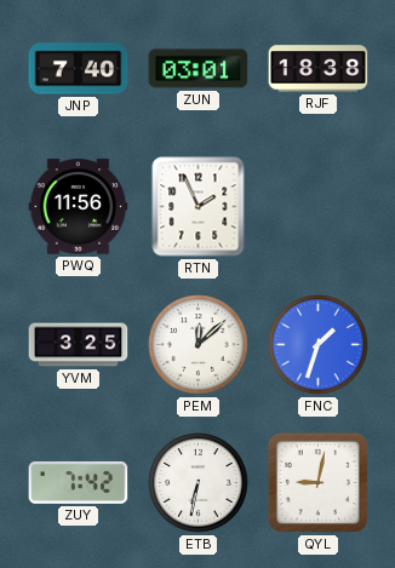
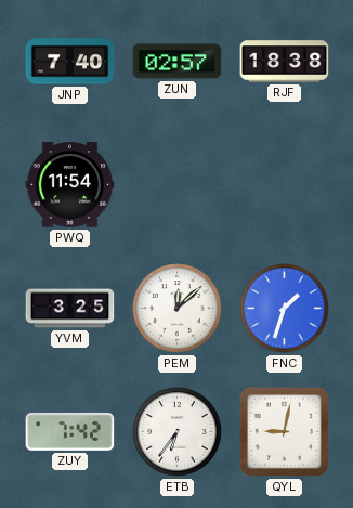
ZUN: 03:01 -> 02:57
PWQ: 11:56 -> 11:54
RTN: 1:56 -> none
ETB: 6:32 -> 6:36
